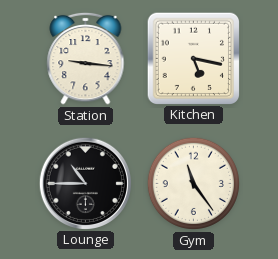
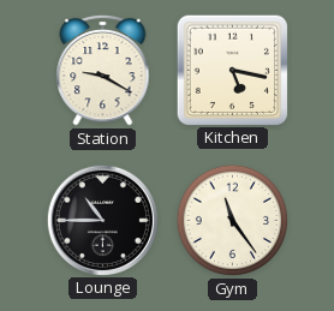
Station: 9:16 -> 9:20
